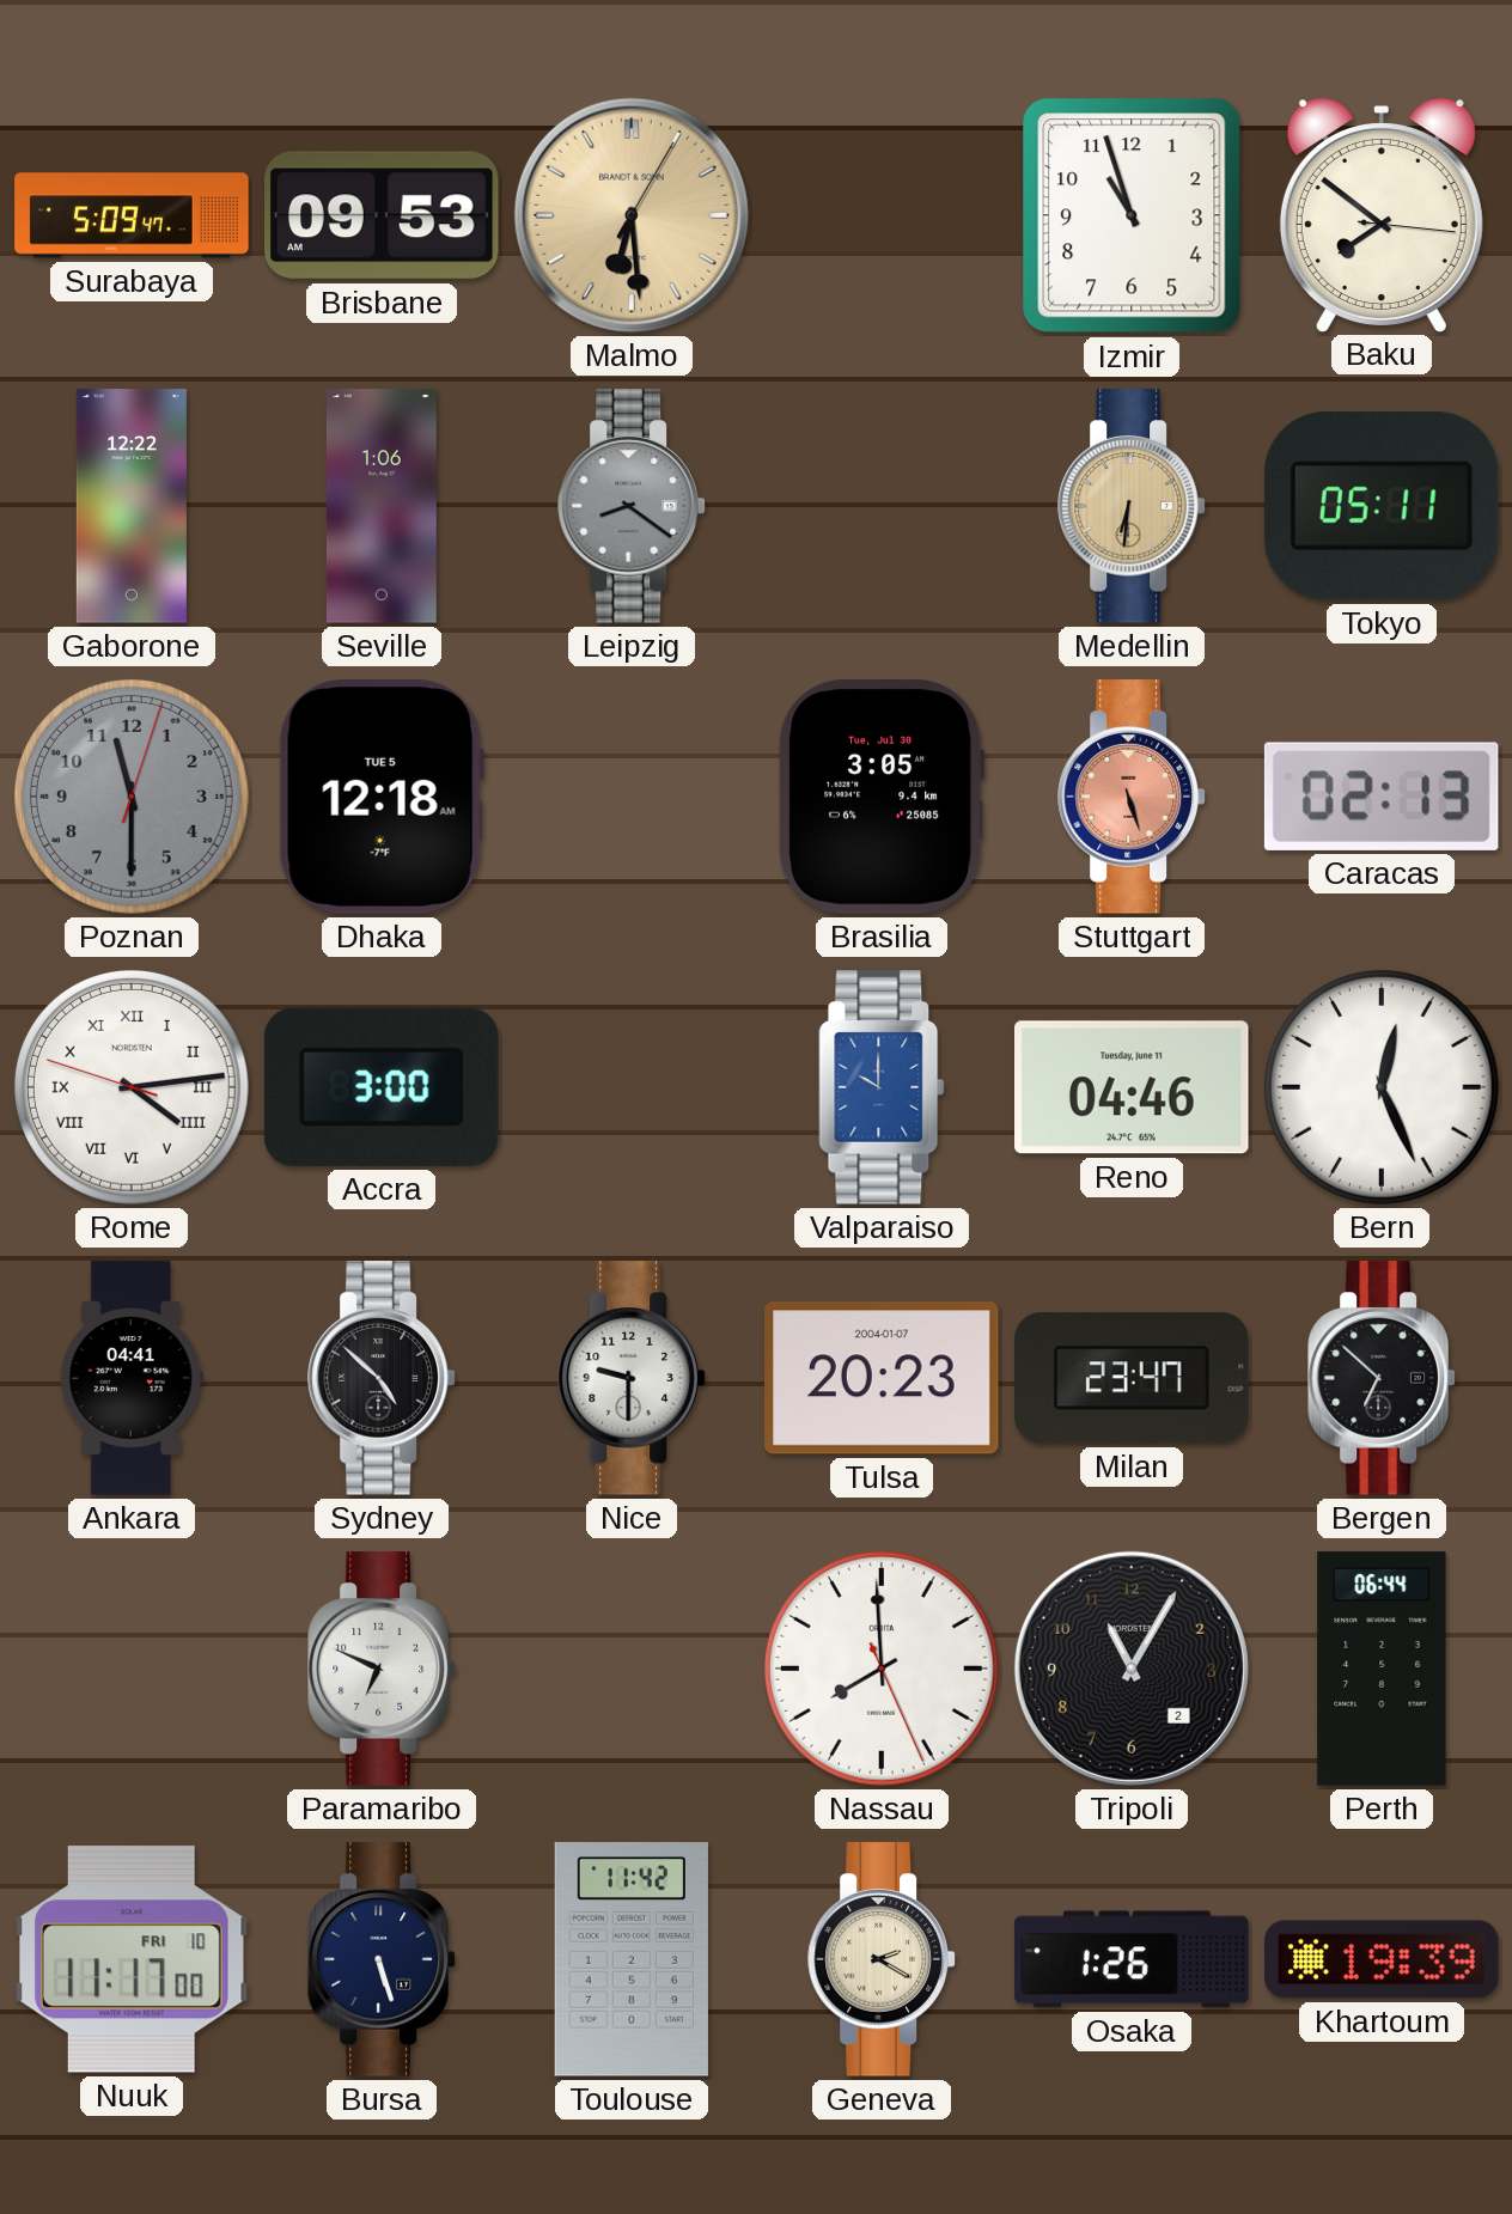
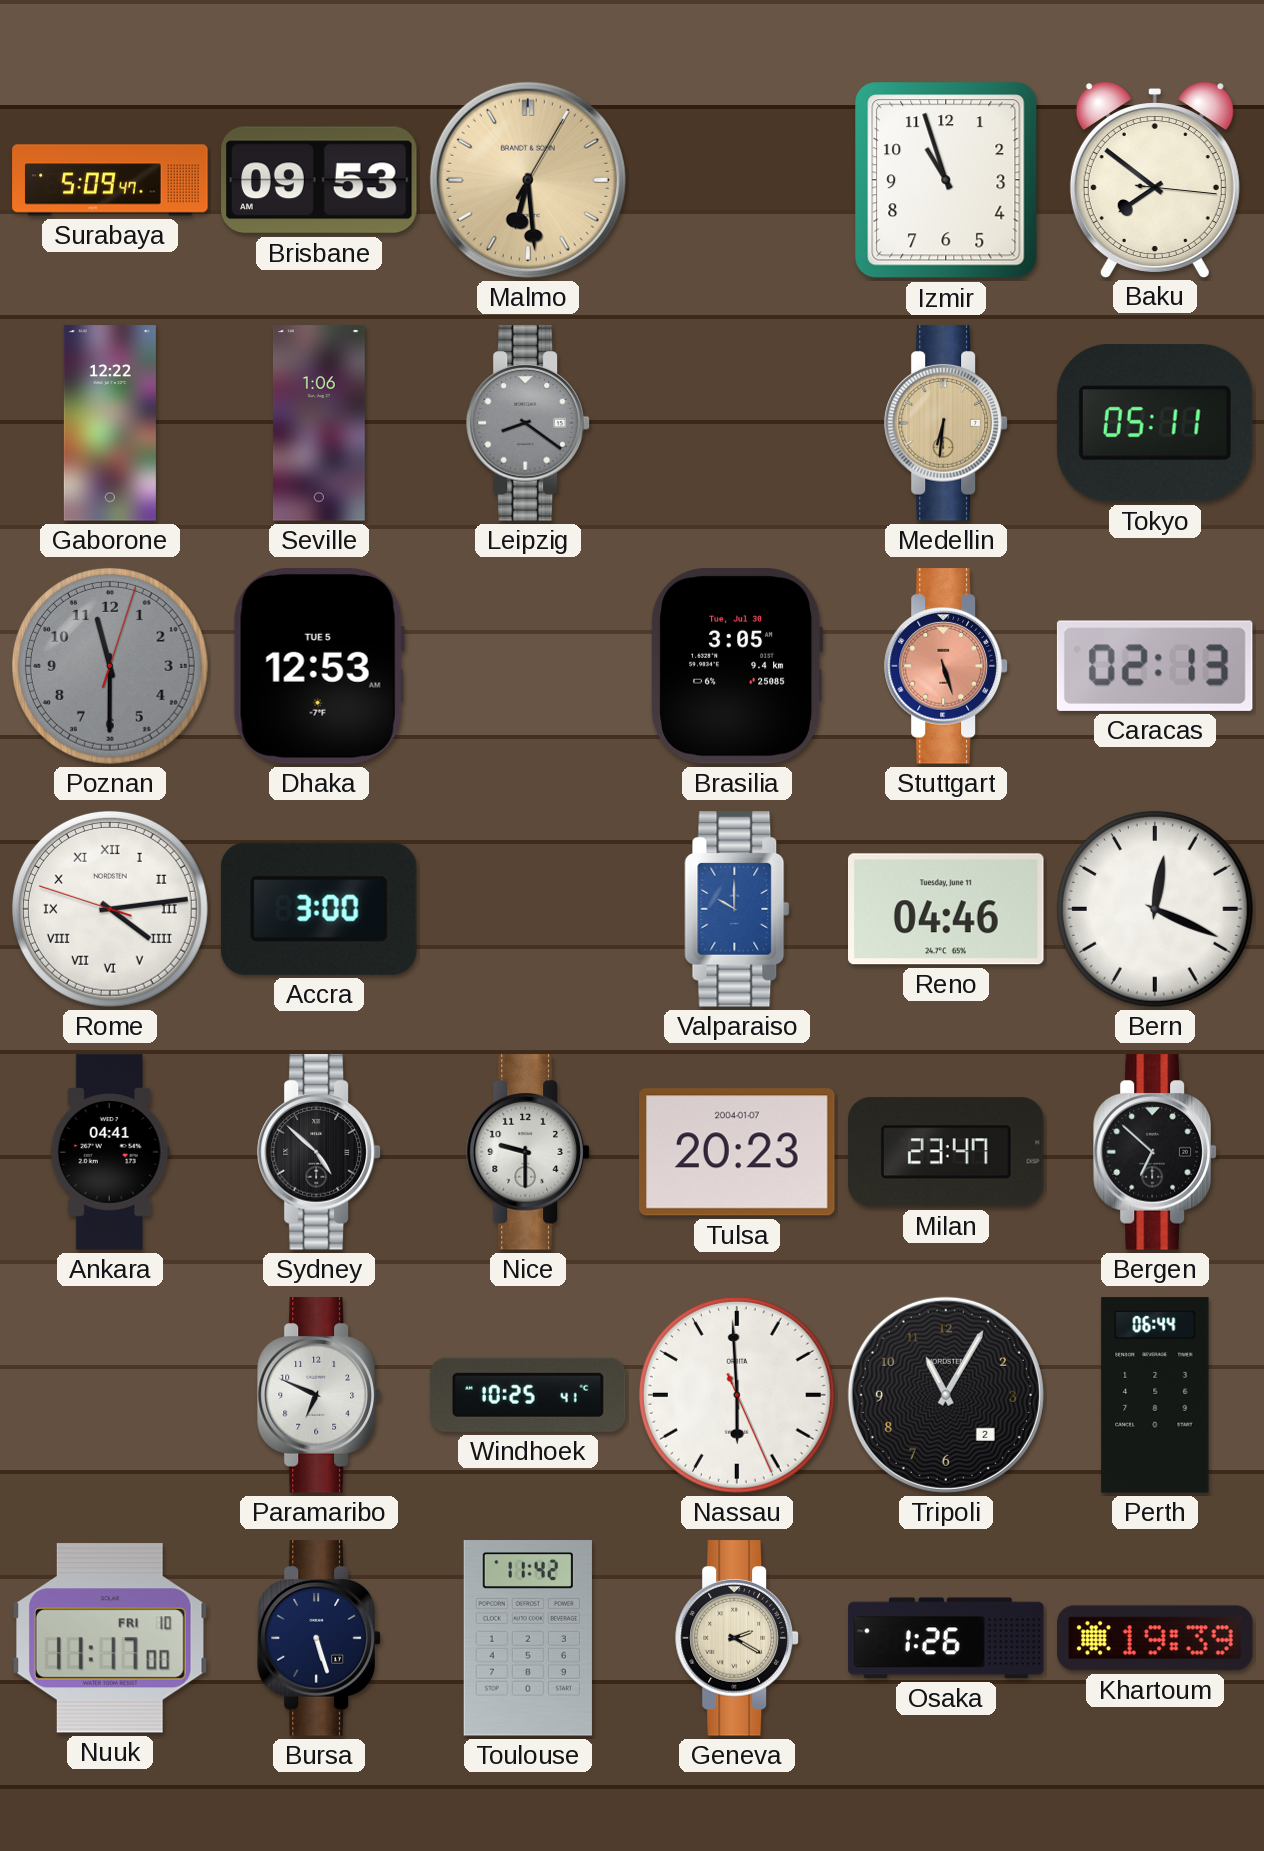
Dhaka: 12:18 -> 12:53
Bern: 12:26 -> 12:19
Windhoek: none -> 10:25
Nassau: 7:59 -> 5:59
